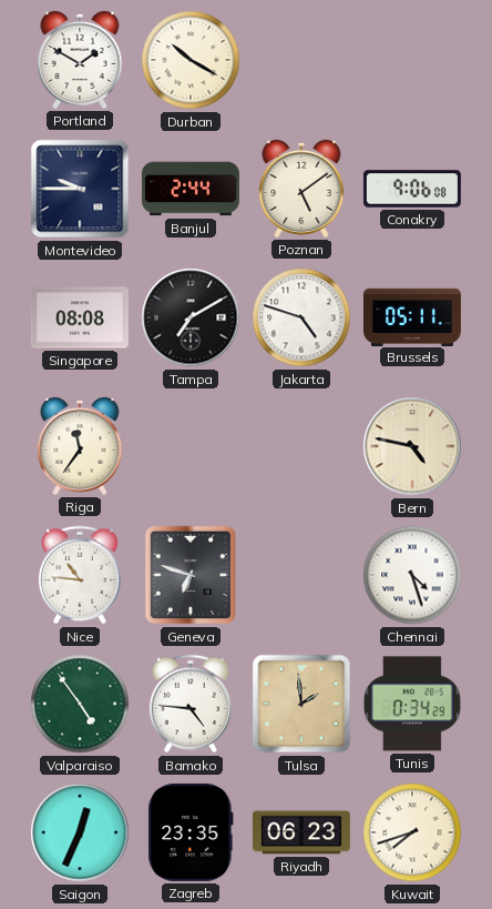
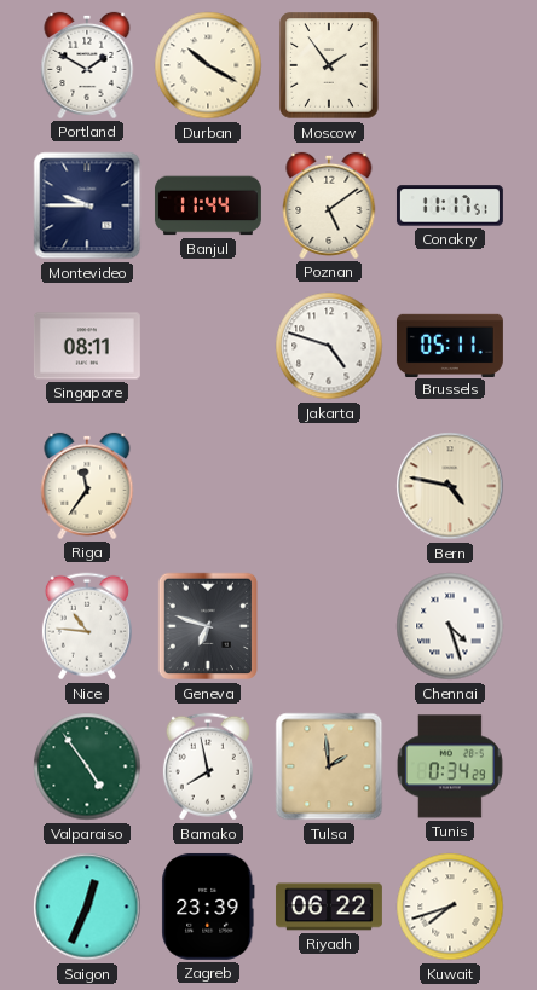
Moscow: none -> 1:54
Banjul: 2:44 -> 11:44
Conakry: 9:06 -> 11:17
Singapore: 08:08 -> 08:11
Tampa: 7:10 -> none
Bamako: 4:46 -> 7:58
Zagreb: 23:35 -> 23:39
Riyadh: 06:23 -> 06:22
